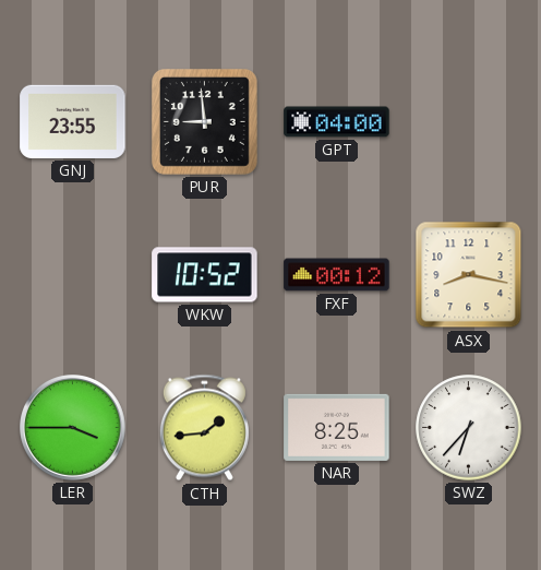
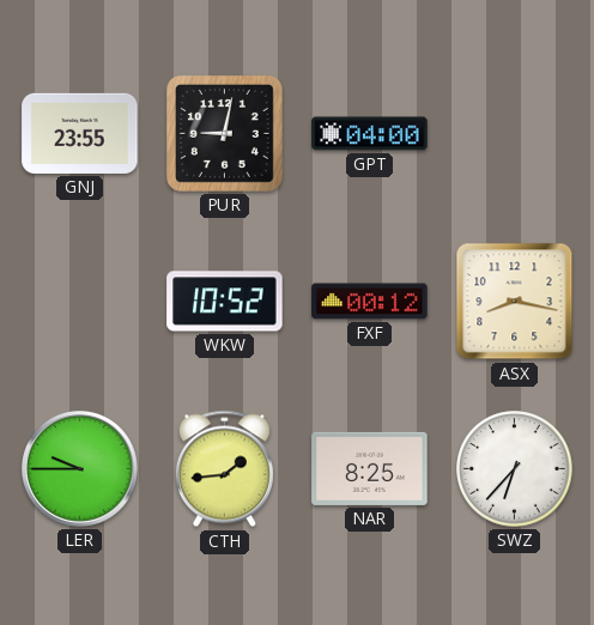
PUR: 8:59 -> 9:02
LER: 3:45 -> 9:45
